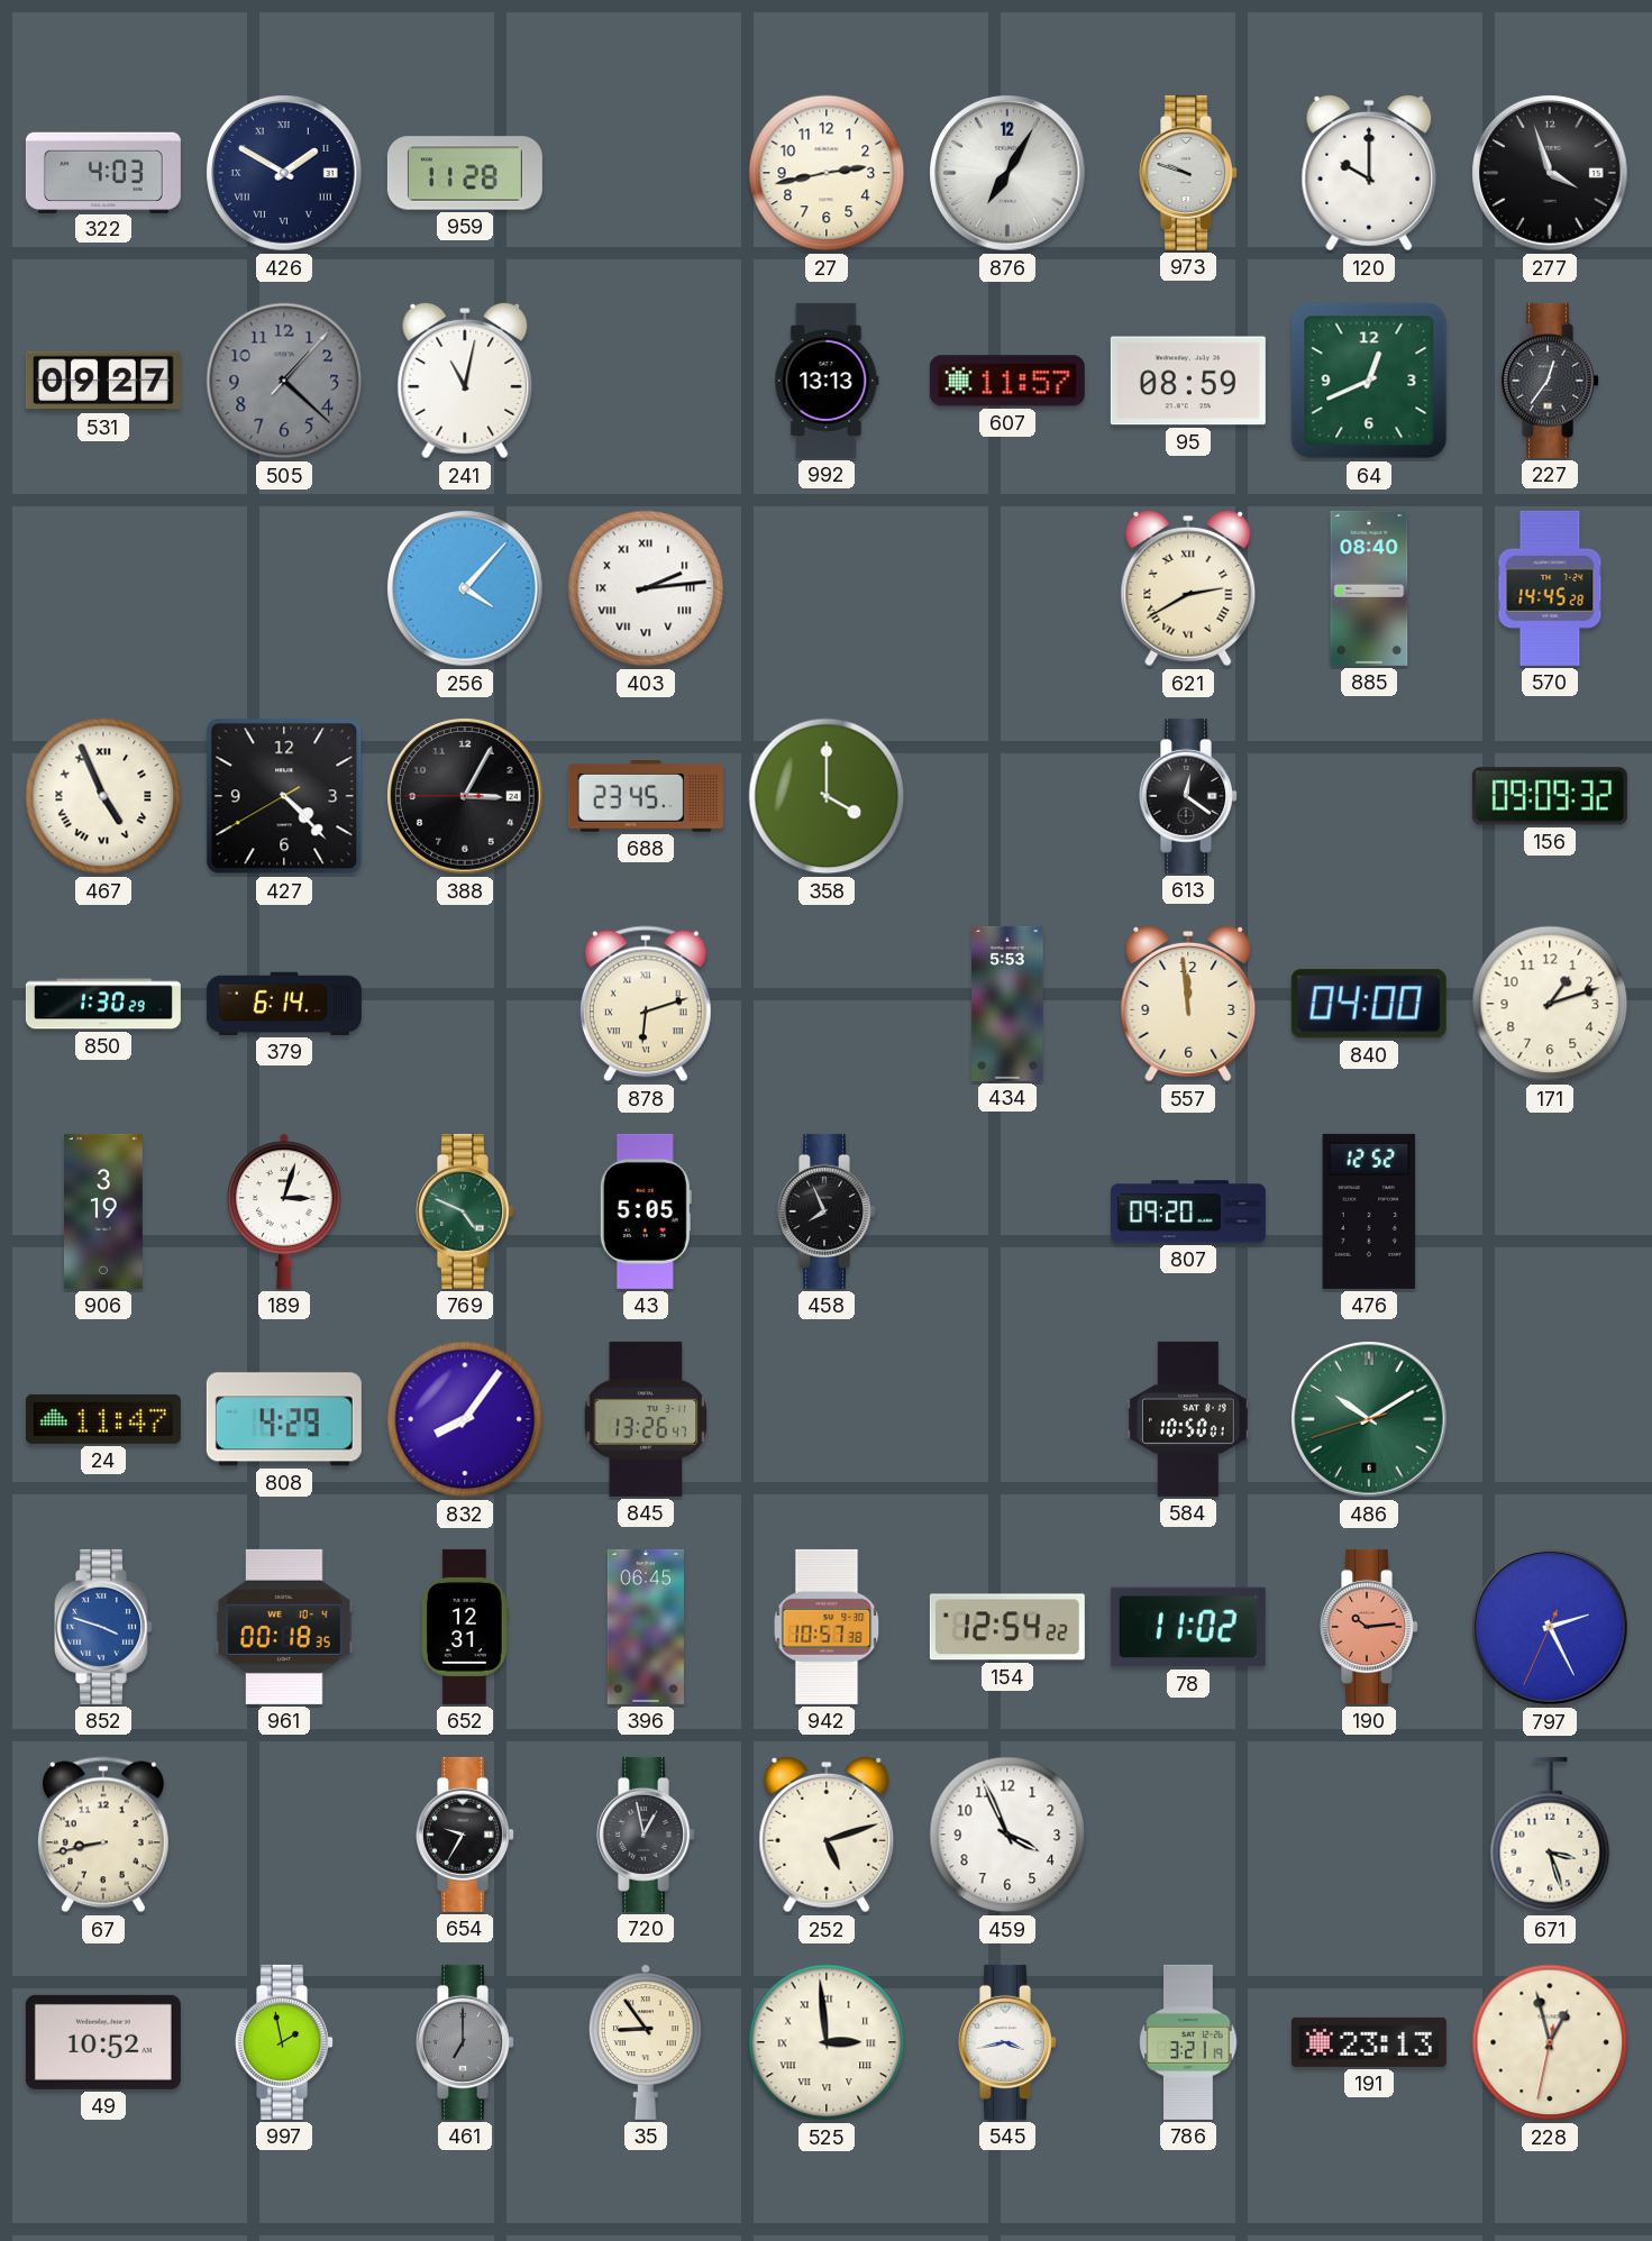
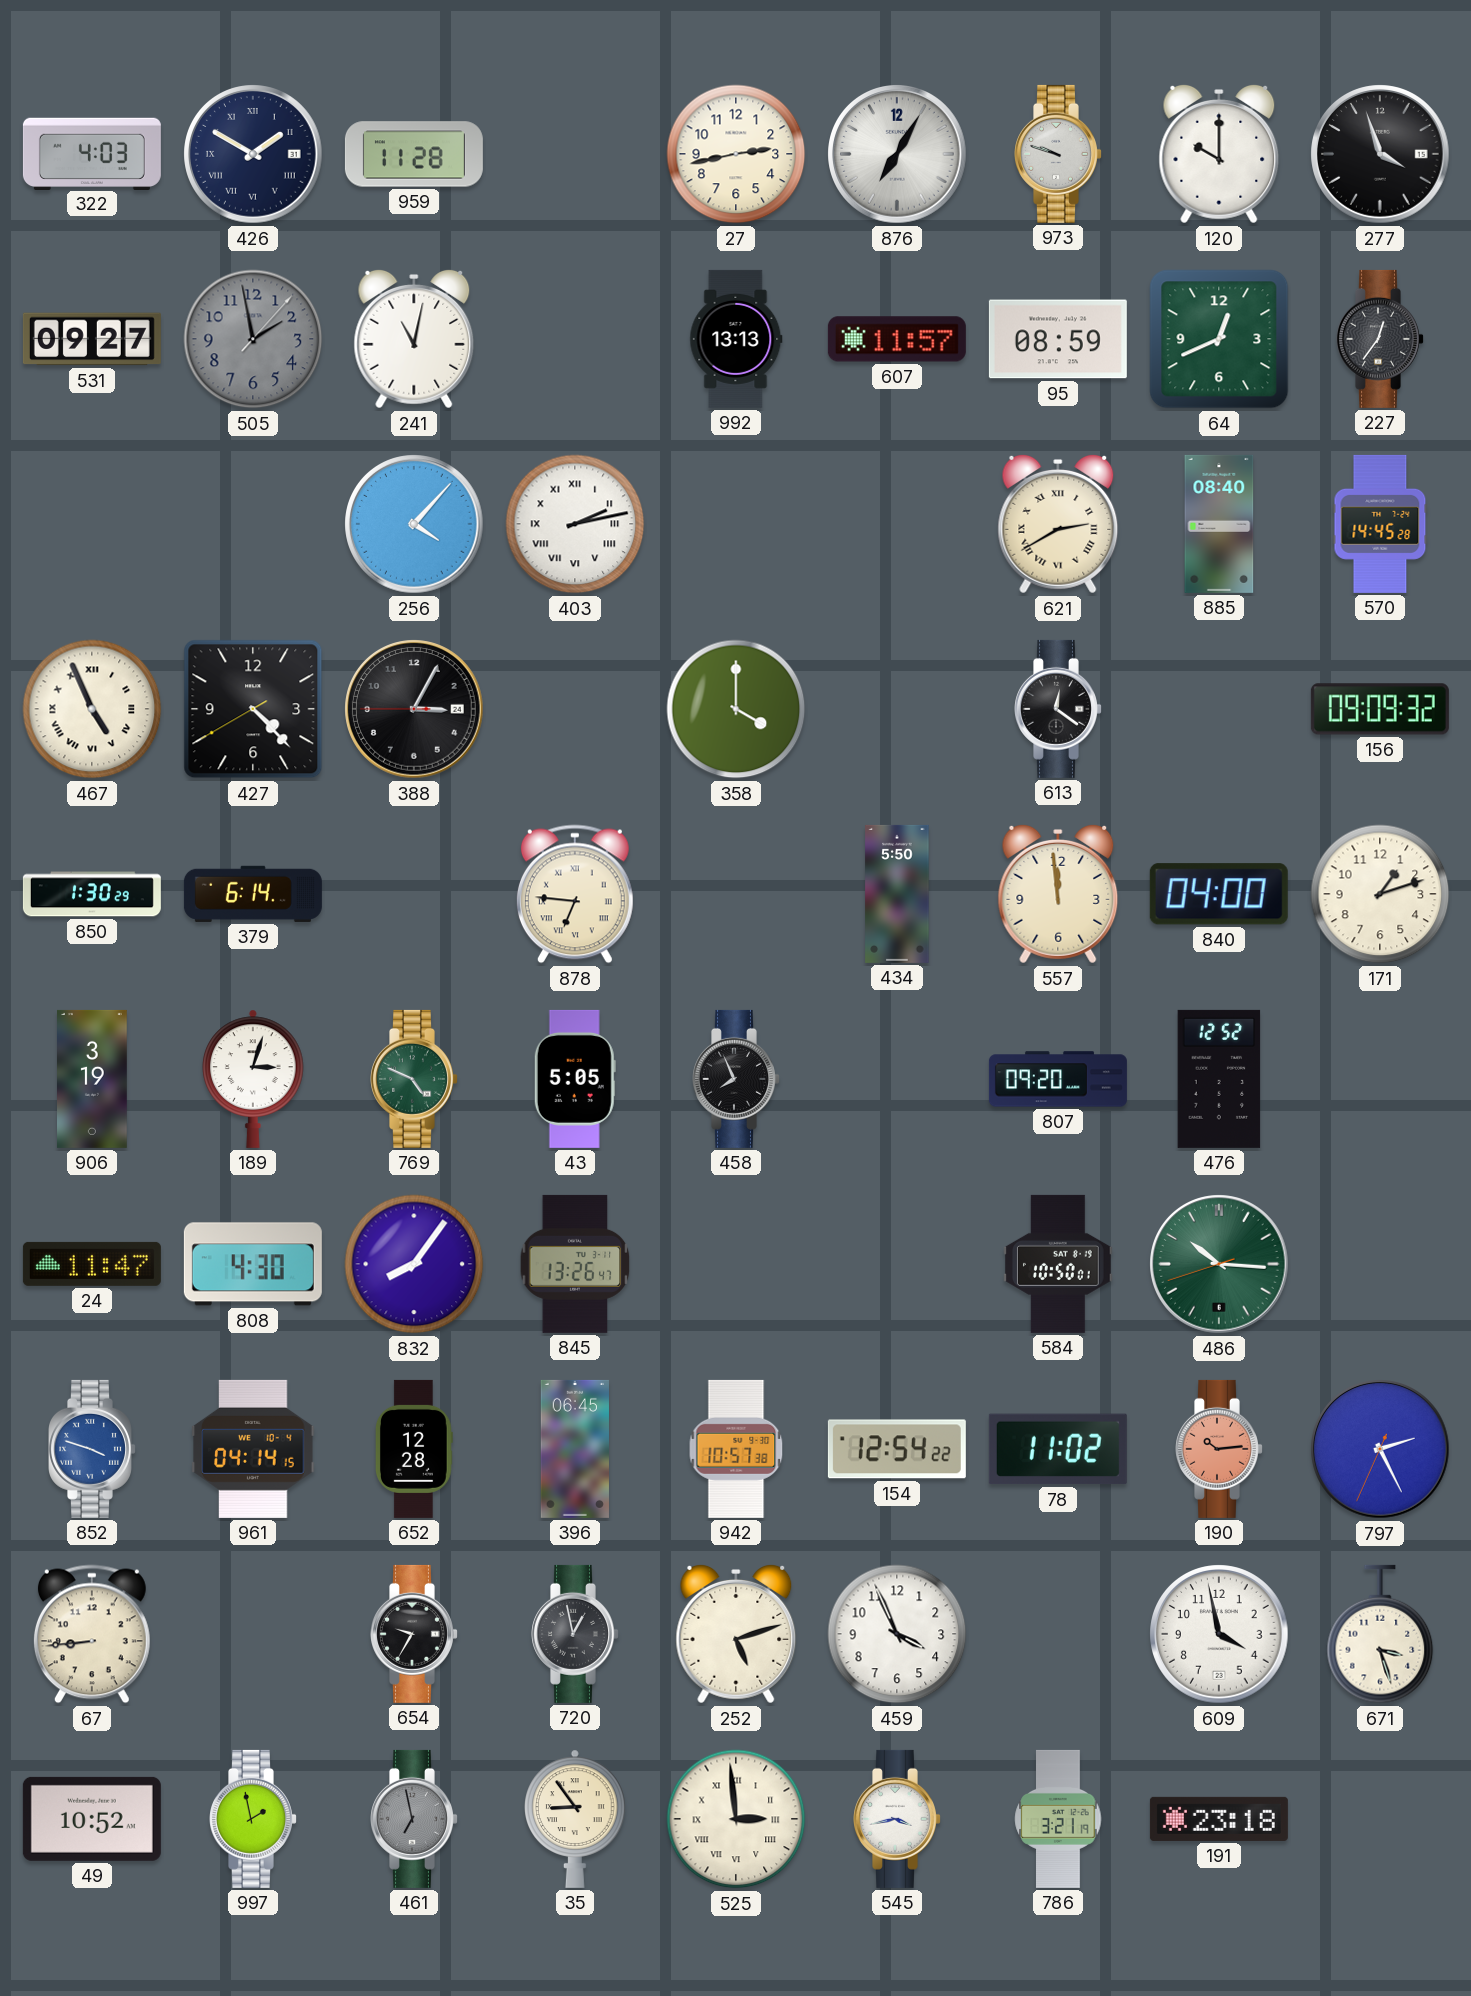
505: 1:22 -> 1:58
403: 2:14 -> 2:13
688: 23:45 -> none
878: 6:12 -> 6:46
434: 5:53 -> 5:50
808: 4:29 -> 4:30
486: 10:09 -> 10:15
961: 00:18 -> 04:14
652: 12:31 -> 12:28
67: 8:43 -> 8:44
609: none -> 3:58
461: 7:00 -> 6:58
191: 23:13 -> 23:18
228: 12:57 -> none
